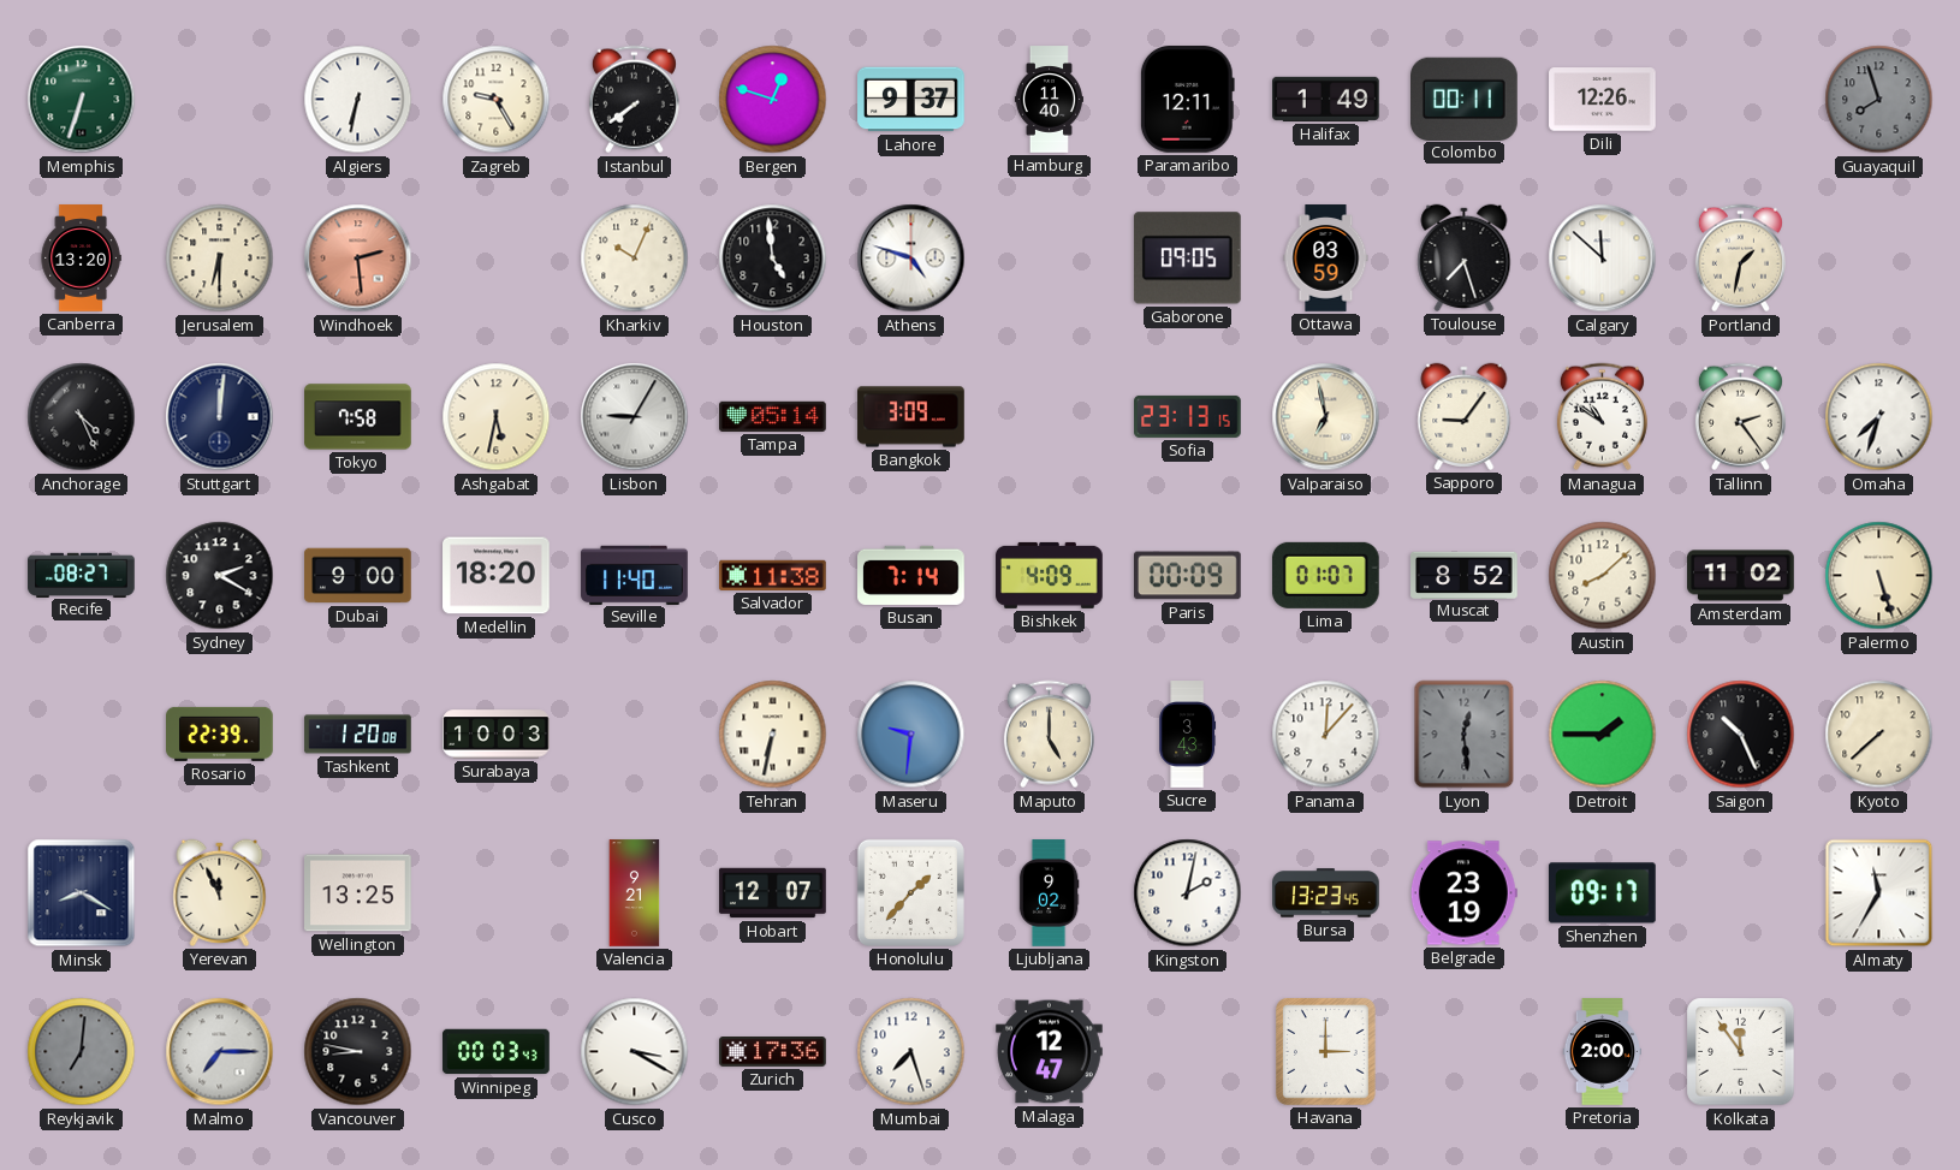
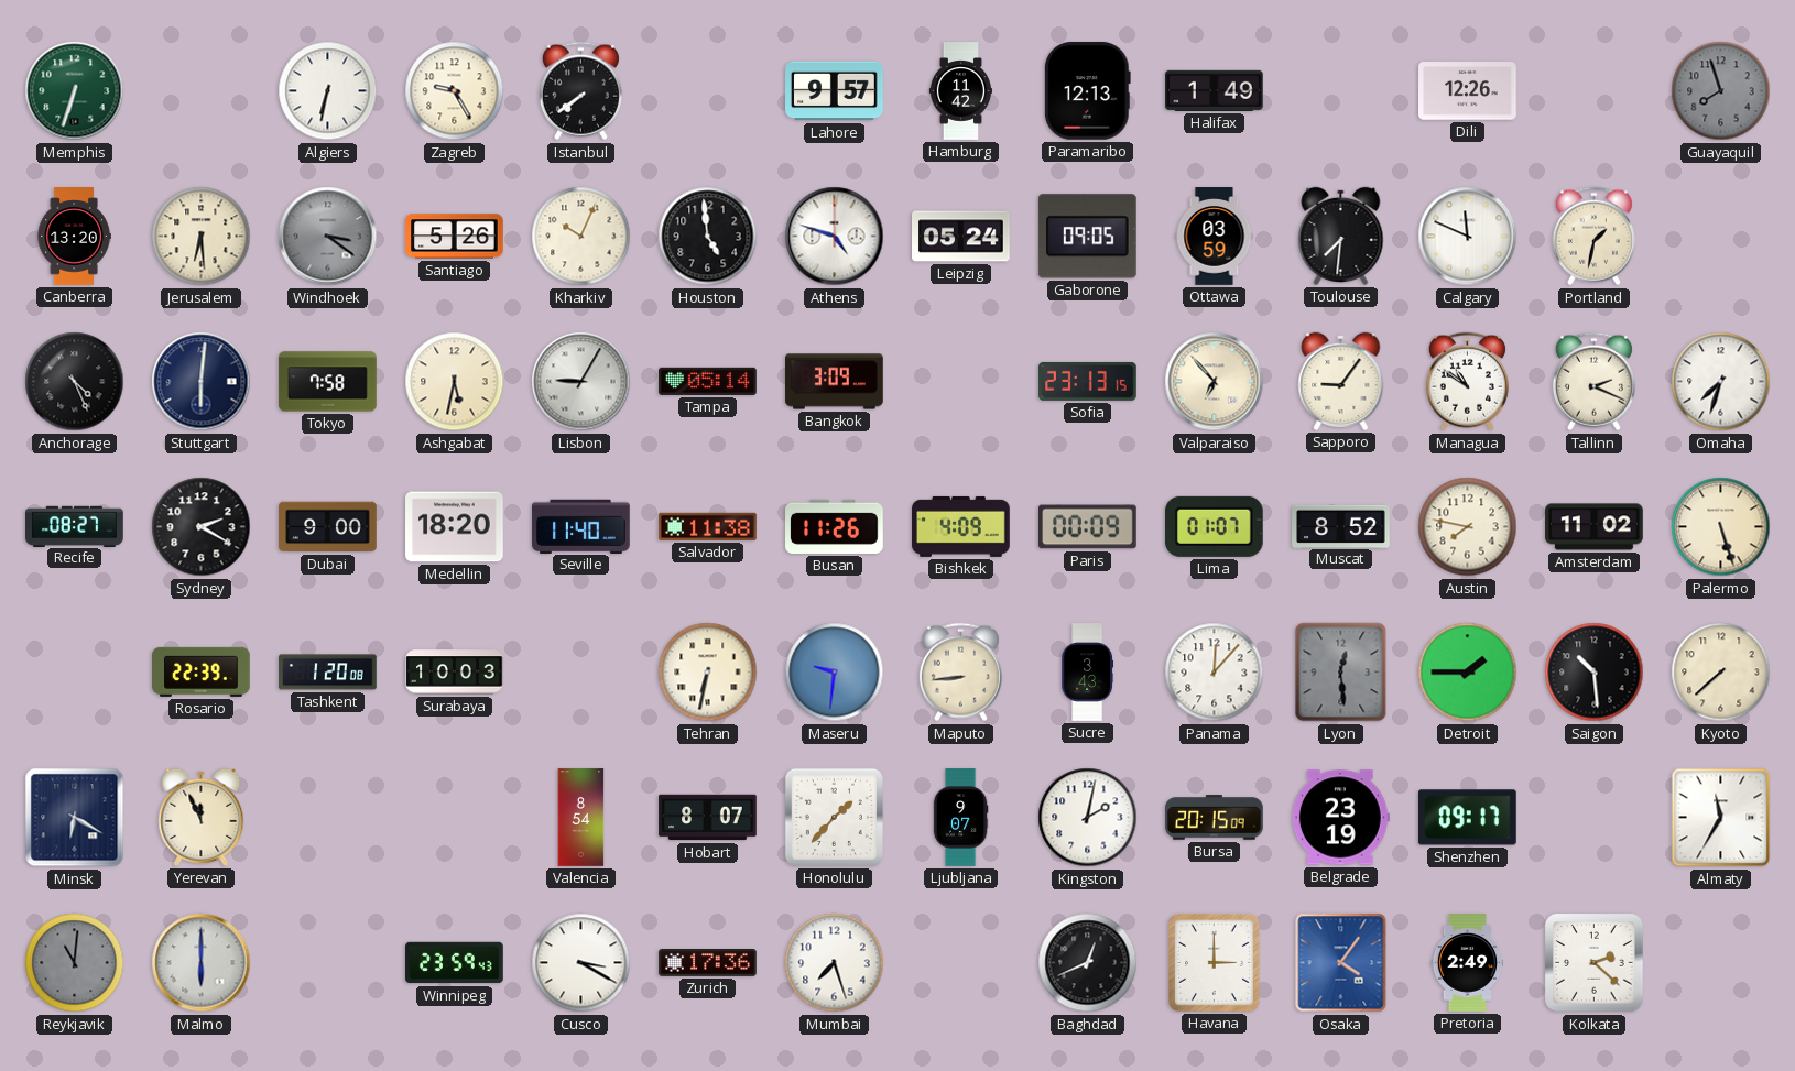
Bergen: 12:48 -> none
Lahore: 9:37 -> 9:57
Hamburg: 11:40 -> 11:42
Paramaribo: 12:11 -> 12:13
Colombo: 00:11 -> none
Jerusalem: 6:30 -> 6:29
Windhoek: 2:29 -> 3:21
Windhoek dial: salmon -> grey
Santiago: none -> 5:26
Leipzig: none -> 05:24
Toulouse: 7:27 -> 7:31
Calgary: 11:52 -> 11:49
Stuttgart: 12:01 -> 6:01
Valparaiso: 6:58 -> 6:53
Tallinn: 2:24 -> 2:19
Busan: 7:14 -> 11:26
Austin: 8:08 -> 7:47
Maputo: 5:00 -> 8:44
Saigon: 10:26 -> 10:29
Minsk: 8:20 -> 6:20
Wellington: 13:25 -> none
Valencia: 9:21 -> 8:54
Hobart: 12:07 -> 8:07
Ljubljana: 9:02 -> 9:07
Bursa: 13:23 -> 20:15
Reykjavik: 7:01 -> 11:01
Malmo: 7:15 -> 6:00
Vancouver: 8:47 -> none
Winnipeg: 00:03 -> 23:59
Malaga: 12:47 -> none
Baghdad: none -> 12:41
Osaka: none -> 4:06
Pretoria: 2:00 -> 2:49
Kolkata: 11:54 -> 2:22
